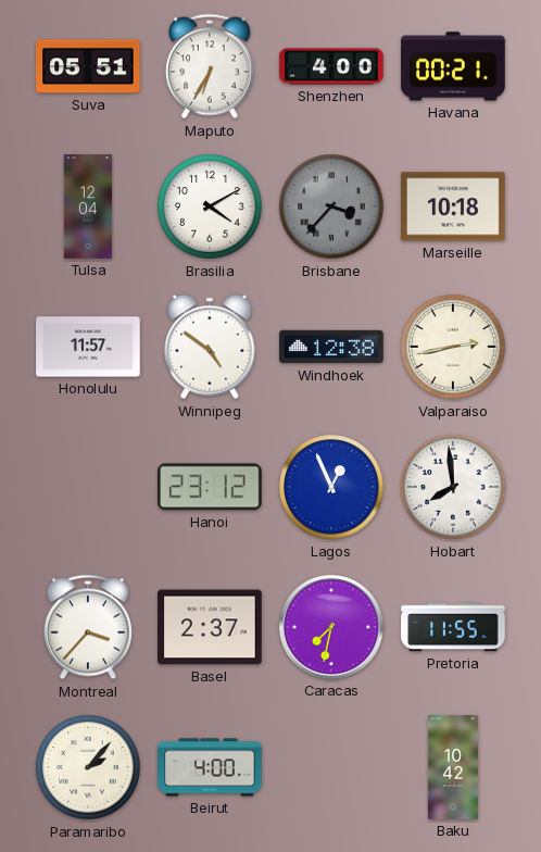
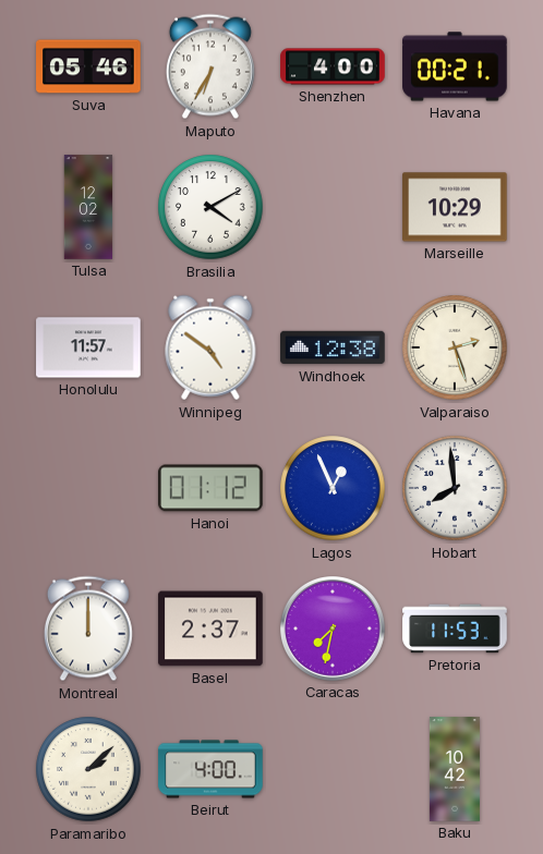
Suva: 05:51 -> 05:46
Tulsa: 12:04 -> 12:02
Brisbane: 3:37 -> none
Marseille: 10:18 -> 10:29
Valparaiso: 2:43 -> 2:27
Hanoi: 23:12 -> 01:12
Montreal: 3:37 -> 12:00
Pretoria: 11:55 -> 11:53
Paramaribo: 2:07 -> 2:08
